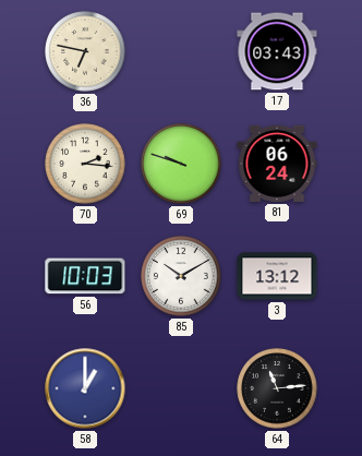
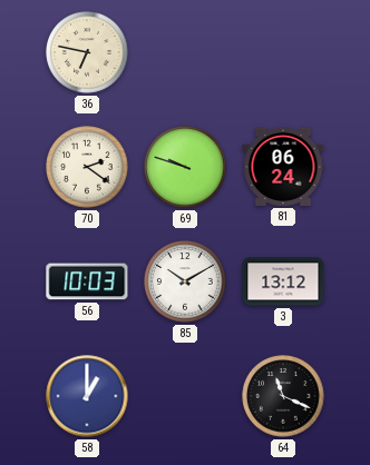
17: 03:43 -> none
70: 2:16 -> 2:21
64: 11:14 -> 11:19
